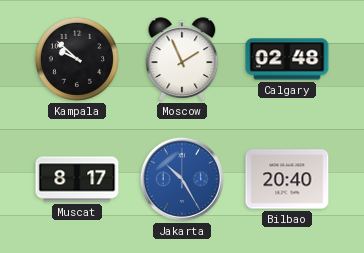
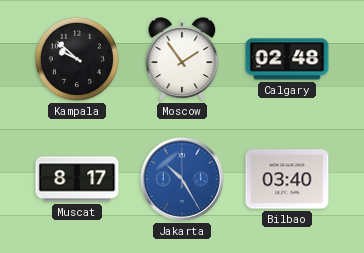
Moscow: 1:56 -> 1:54
Bilbao: 20:40 -> 03:40
